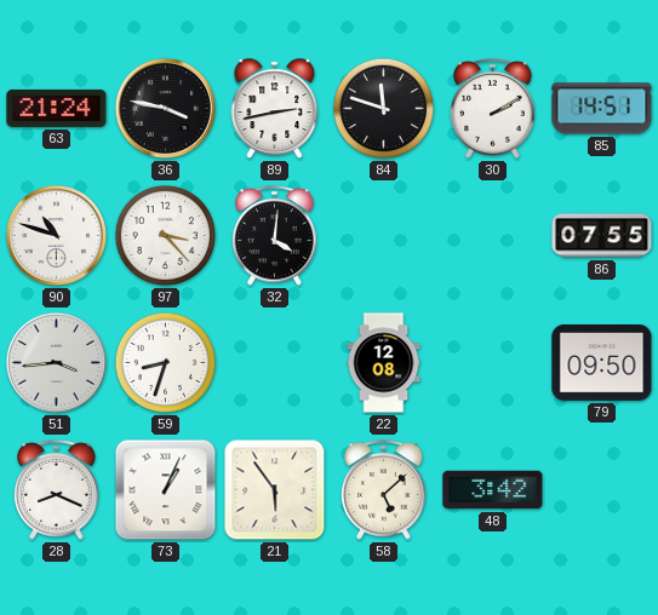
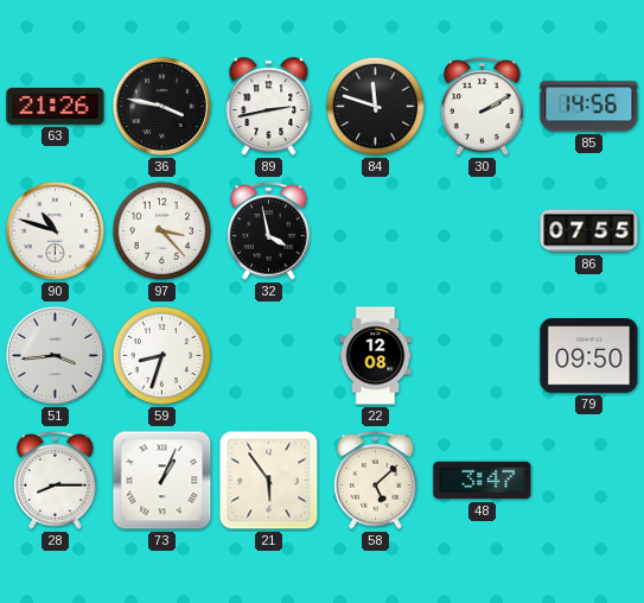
63: 21:24 -> 21:26
85: 14:51 -> 14:56
32: 4:01 -> 3:58
28: 8:19 -> 8:15
48: 3:42 -> 3:47
